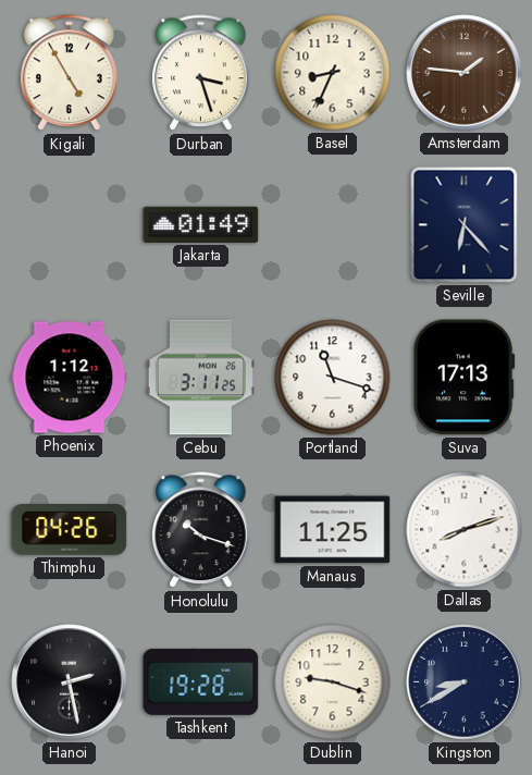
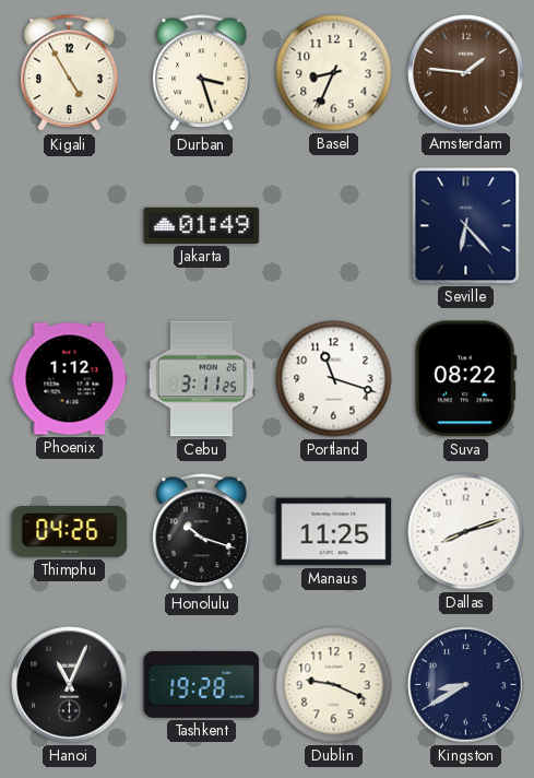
Suva: 17:13 -> 08:22
Hanoi: 2:28 -> 11:04
Dublin: 9:18 -> 9:19
